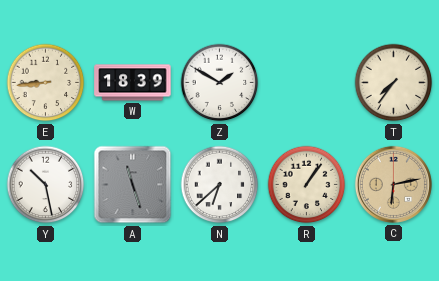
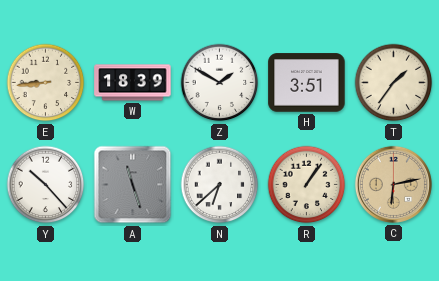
H: none -> 3:51
T: 7:36 -> 1:36
Y: 10:28 -> 10:23
